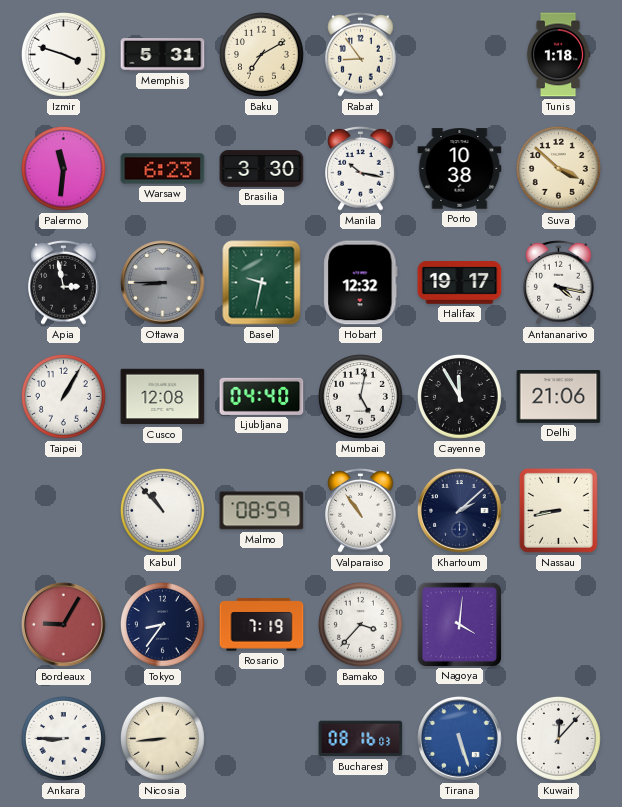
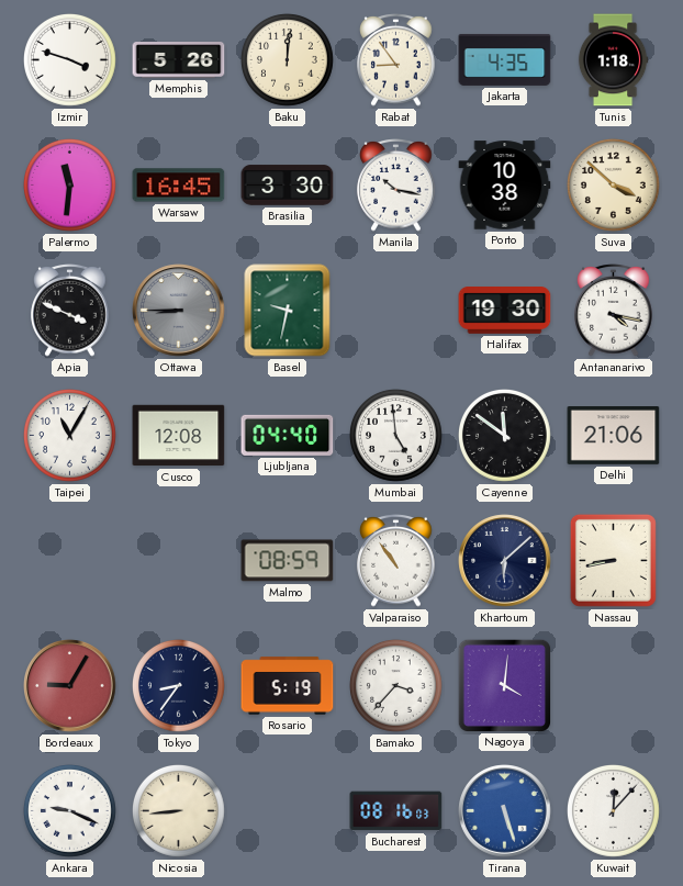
Memphis: 5:31 -> 5:26
Baku: 7:10 -> 12:01
Jakarta: none -> 4:35
Warsaw: 6:23 -> 16:45
Apia: 2:58 -> 3:49
Hobart: 12:32 -> none
Halifax: 19:17 -> 19:30
Taipei: 1:05 -> 11:05
Mumbai: 5:02 -> 4:59
Cayenne: 11:55 -> 11:51
Kabul: 10:53 -> none
Khartoum: 2:08 -> 6:08
Rosario: 7:19 -> 5:19
Ankara: 8:45 -> 9:19
